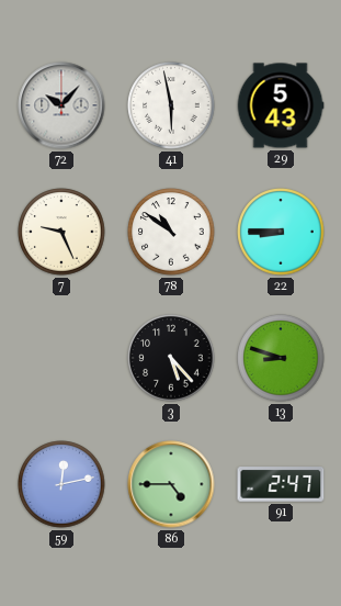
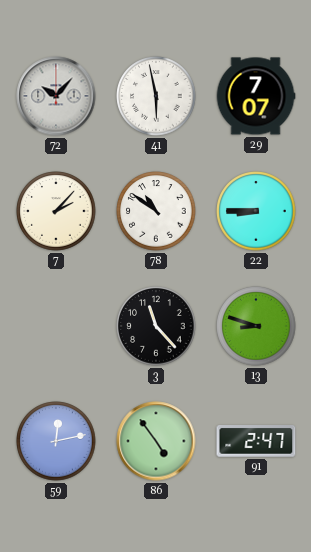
29: 5:43 -> 7:07
7: 9:26 -> 2:07
3: 5:23 -> 11:23
86: 4:45 -> 4:54
